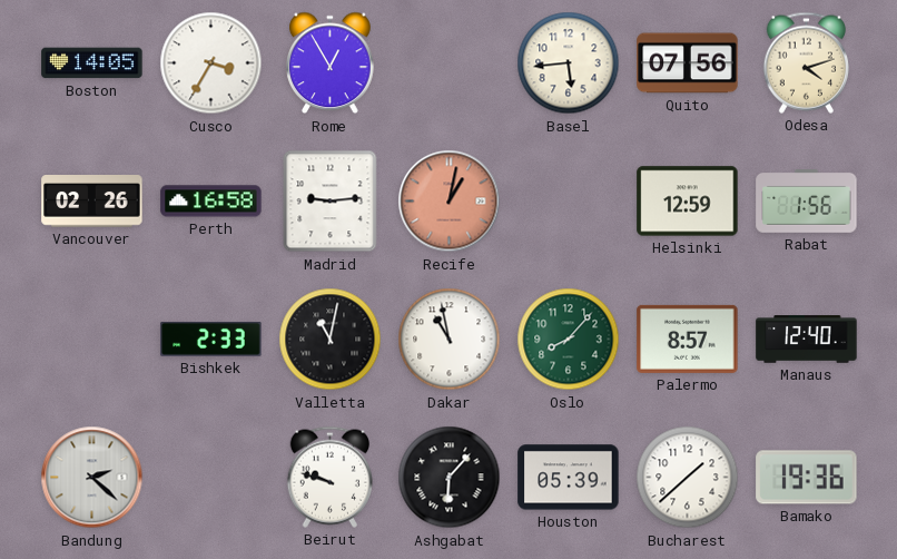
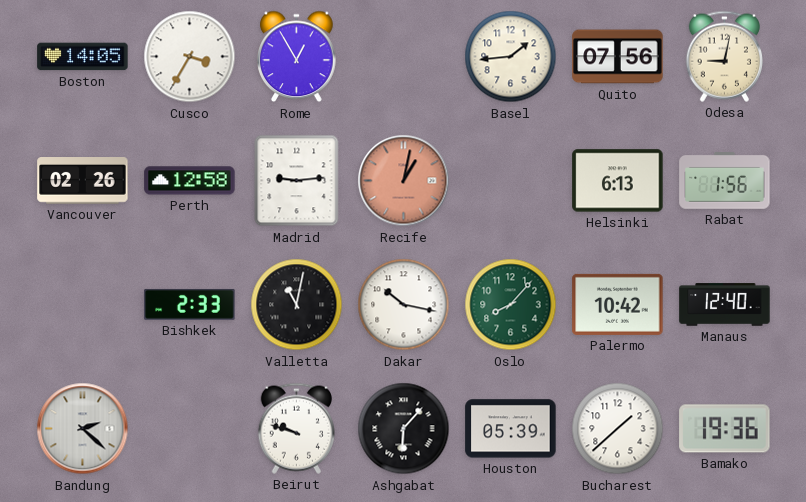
Basel: 5:44 -> 1:44
Odesa: 4:12 -> 9:02
Perth: 16:58 -> 12:58
Helsinki: 12:59 -> 6:13
Dakar: 10:58 -> 10:17
Palermo: 8:57 -> 10:42
